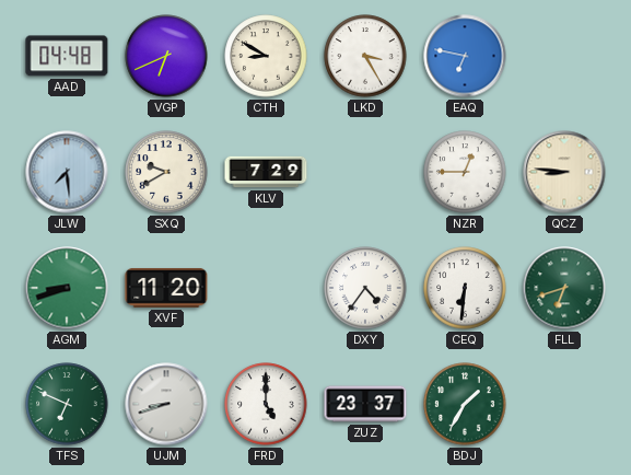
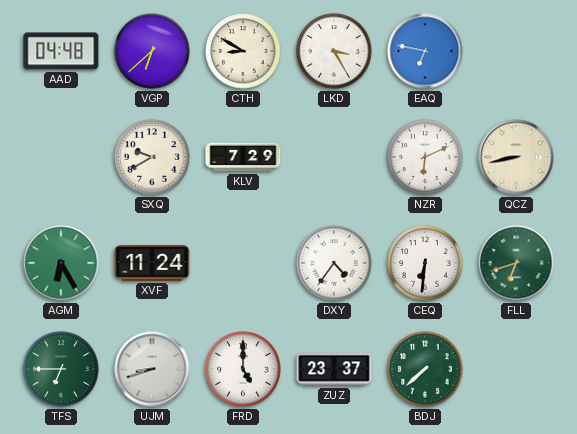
VGP: 6:41 -> 6:38
JLW: 7:29 -> none
NZR: 12:45 -> 6:11
QCZ: 8:46 -> 8:43
AGM: 8:42 -> 6:25
XVF: 11:20 -> 11:24
TFS: 6:49 -> 6:45
BDJ: 1:35 -> 7:38
